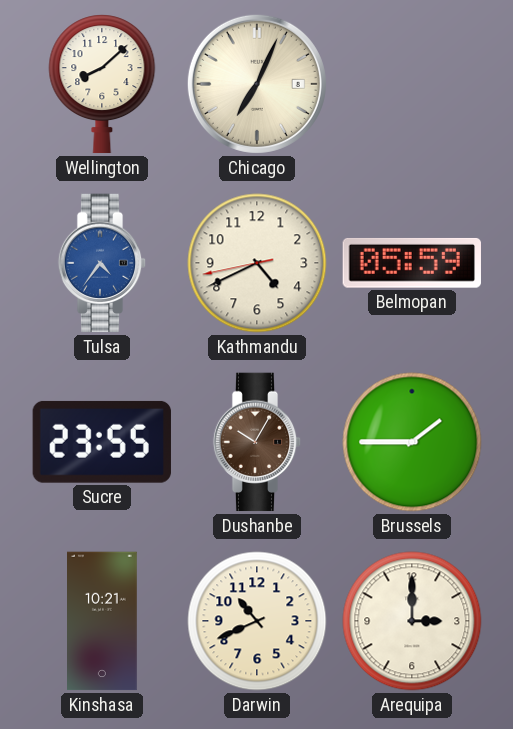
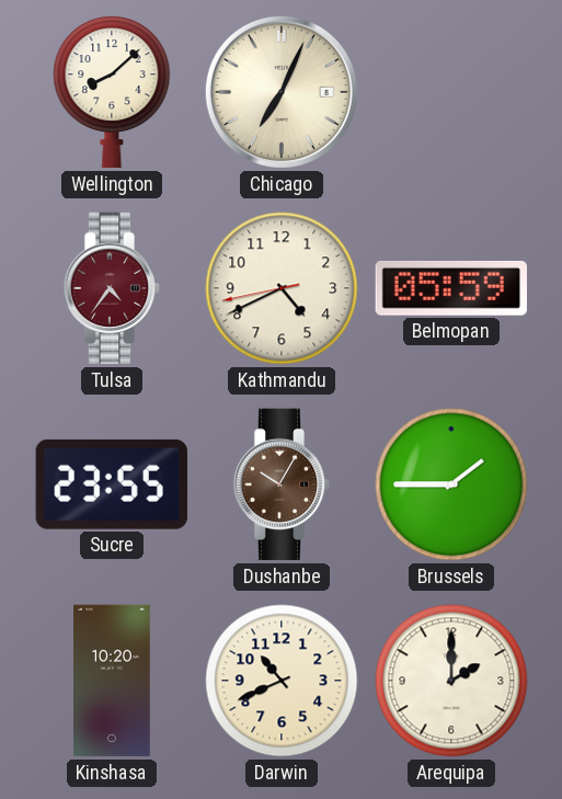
Tulsa dial: blue -> burgundy
Kinshasa: 10:21 -> 10:20
Arequipa: 3:00 -> 2:00
